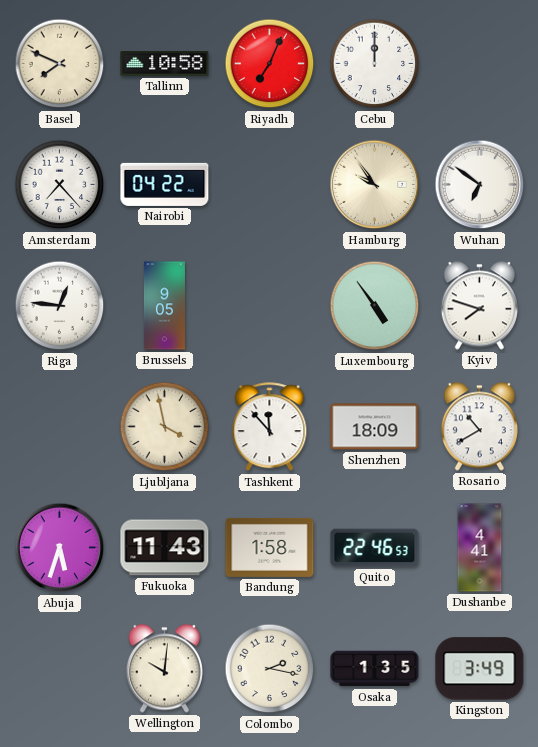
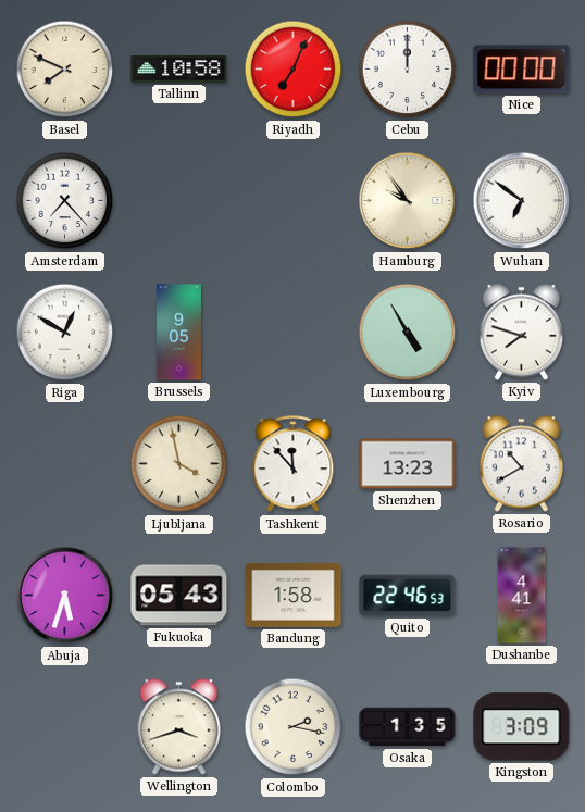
Nice: none -> 00:00
Nairobi: 04:22 -> none
Riga: 12:46 -> 12:50
Luxembourg: 4:54 -> 4:55
Shenzhen: 18:09 -> 13:23
Fukuoka: 11:43 -> 05:43
Wellington: 10:01 -> 3:42
Kingston: 3:49 -> 3:09
